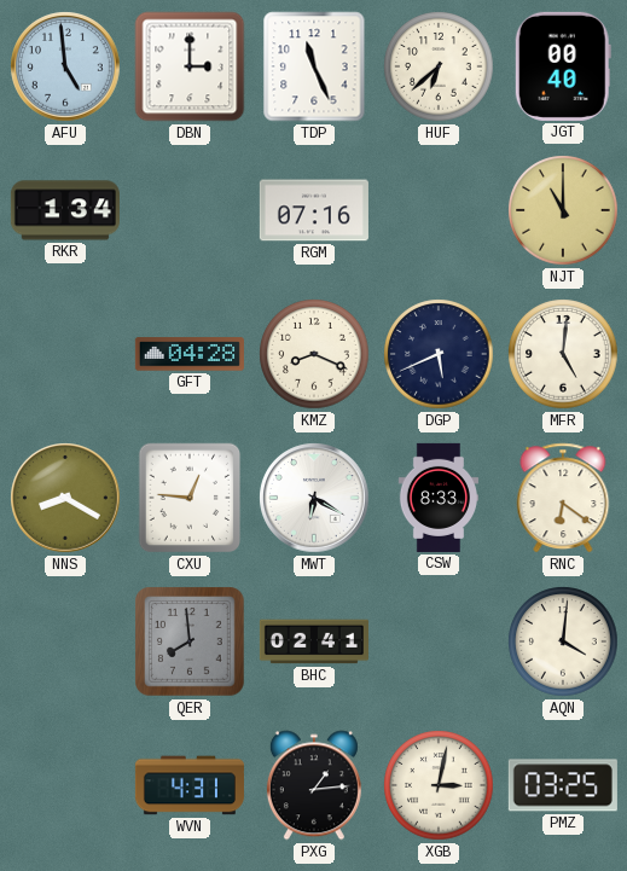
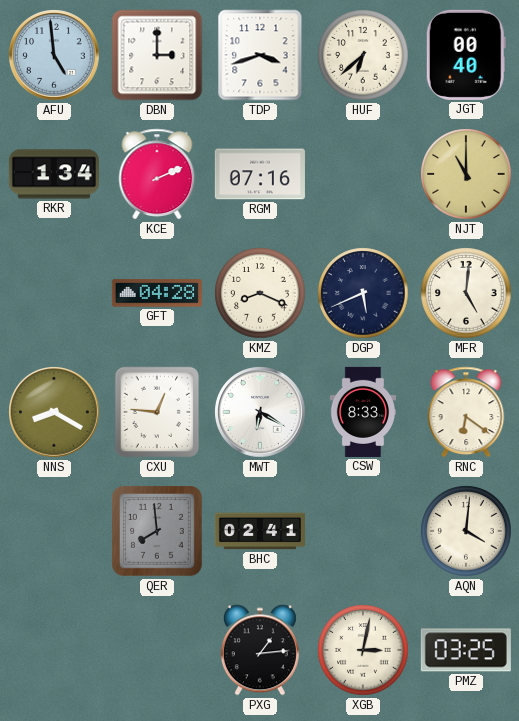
TDP: 11:26 -> 3:42
KCE: none -> 2:11
WVN: 4:31 -> none
